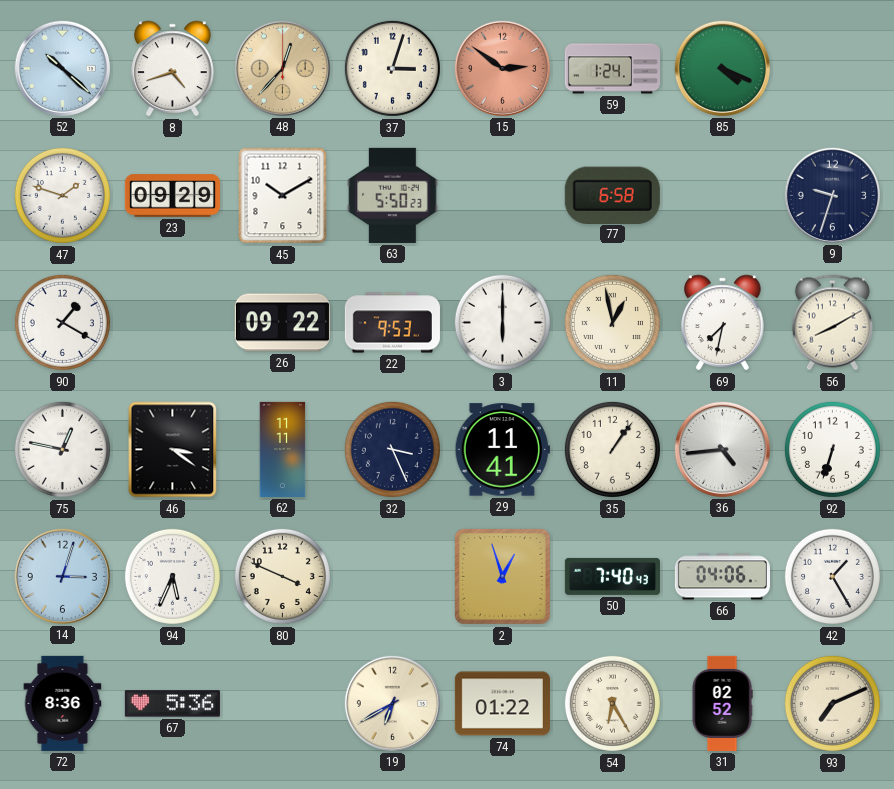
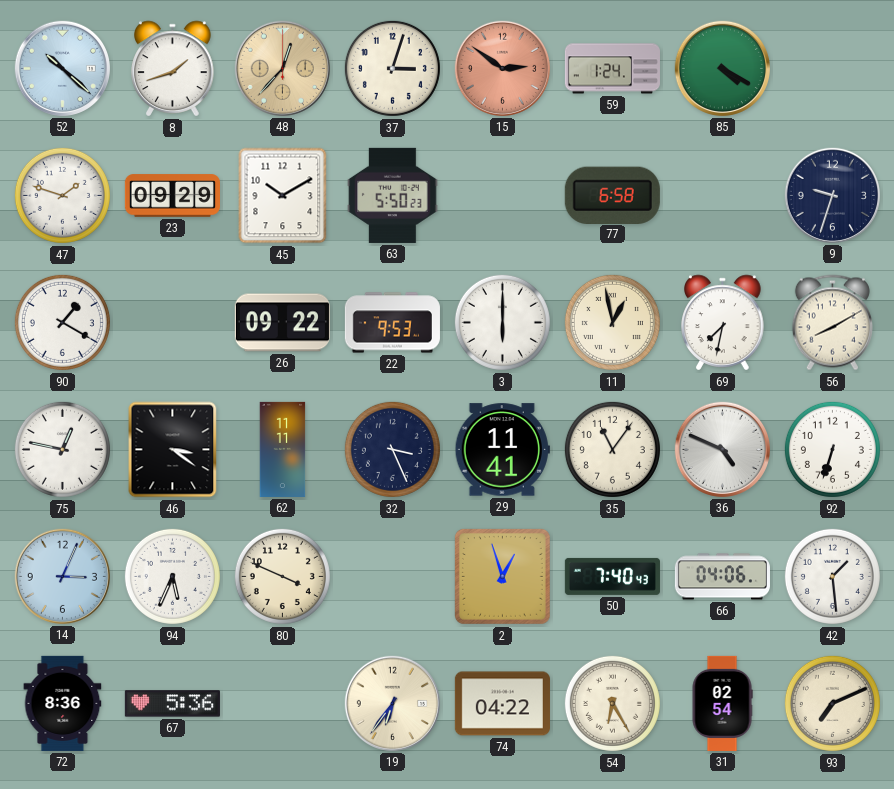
8: 4:42 -> 1:42
85: 4:19 -> 4:20
35: 1:06 -> 11:06
36: 4:44 -> 4:49
14: 3:03 -> 3:04
42: 1:25 -> 1:29
19: 6:40 -> 6:36
74: 01:22 -> 04:22
31: 02:52 -> 02:54
